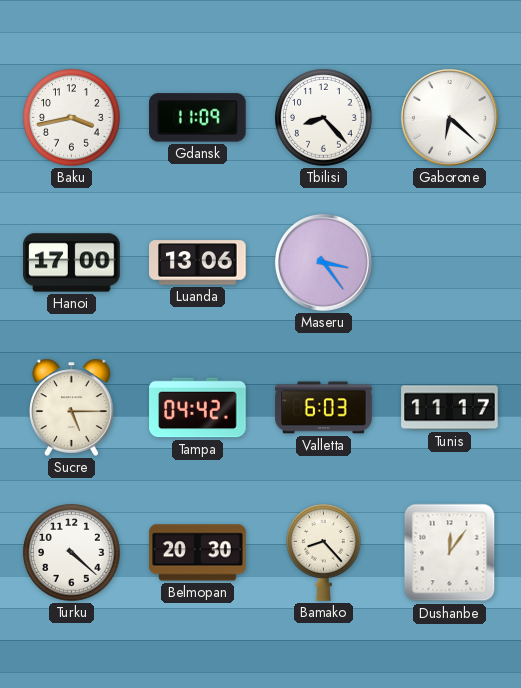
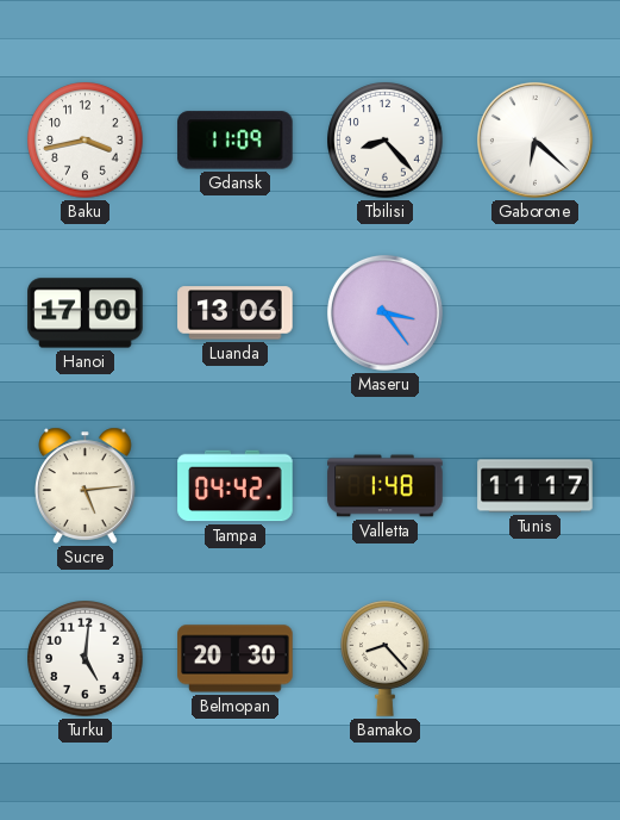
Sucre: 5:15 -> 5:14
Valletta: 6:03 -> 1:48
Turku: 4:22 -> 5:01
Dushanbe: 12:06 -> none
